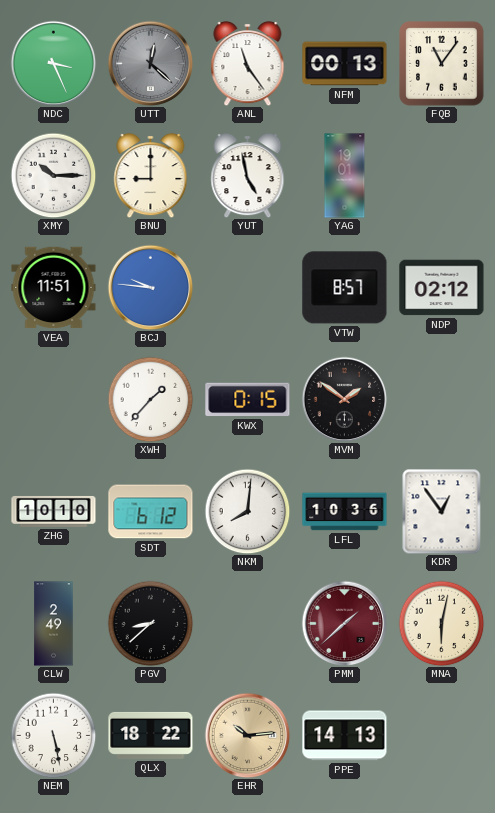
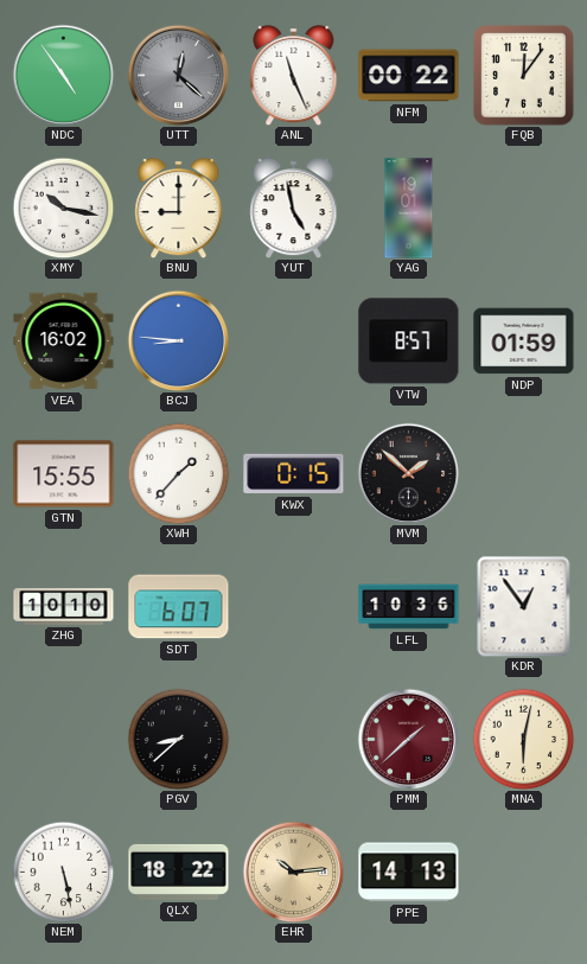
NDC: 3:26 -> 4:54
ANL: 11:24 -> 11:26
NFM: 00:13 -> 00:22
FQB: 11:06 -> 12:06
XMY: 10:15 -> 10:17
VEA: 11:51 -> 16:02
BCJ: 9:46 -> 8:46
NDP: 02:12 -> 01:59
GTN: none -> 15:55
MVM: 1:51 -> 1:52
SDT: 6:12 -> 6:07
NKM: 8:01 -> none
CLW: 2:49 -> none
